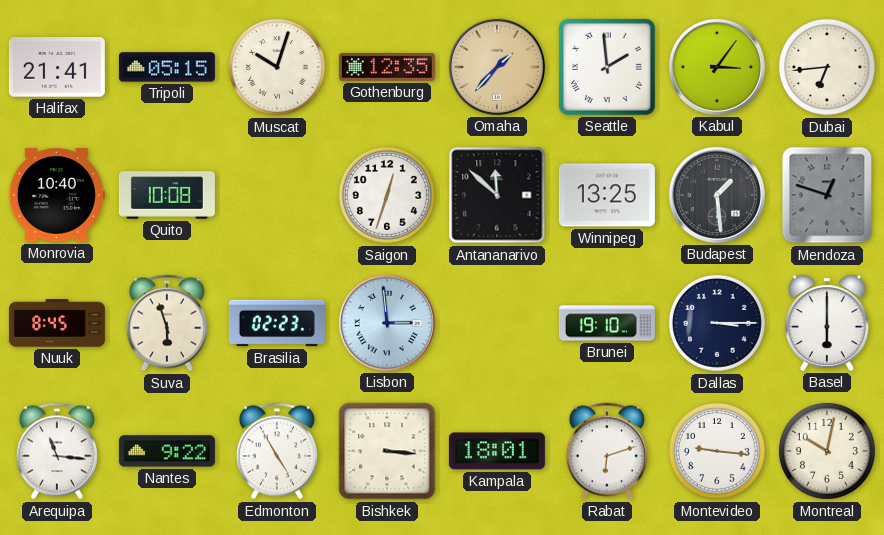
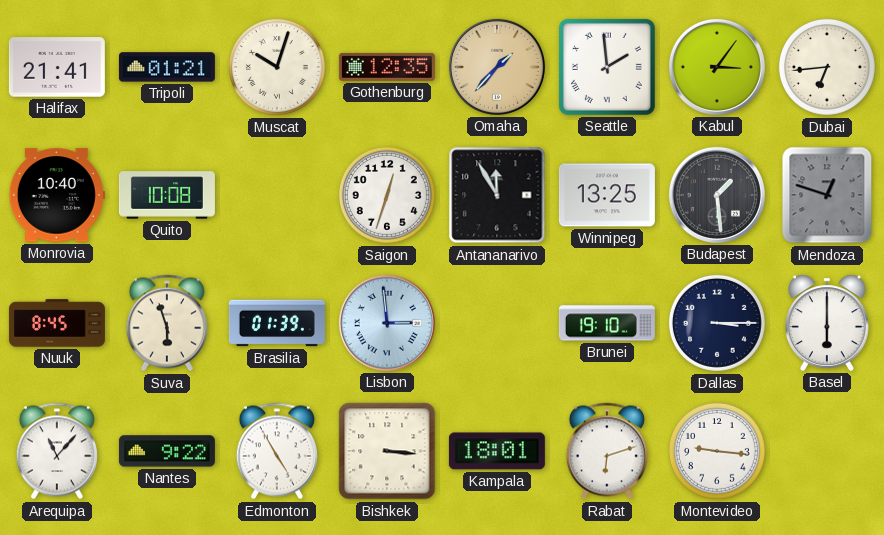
Tripoli: 05:15 -> 01:21
Antananarivo: 11:52 -> 11:55
Brasilia: 02:23 -> 01:39
Arequipa: 11:16 -> 11:07
Montreal: 10:02 -> none
